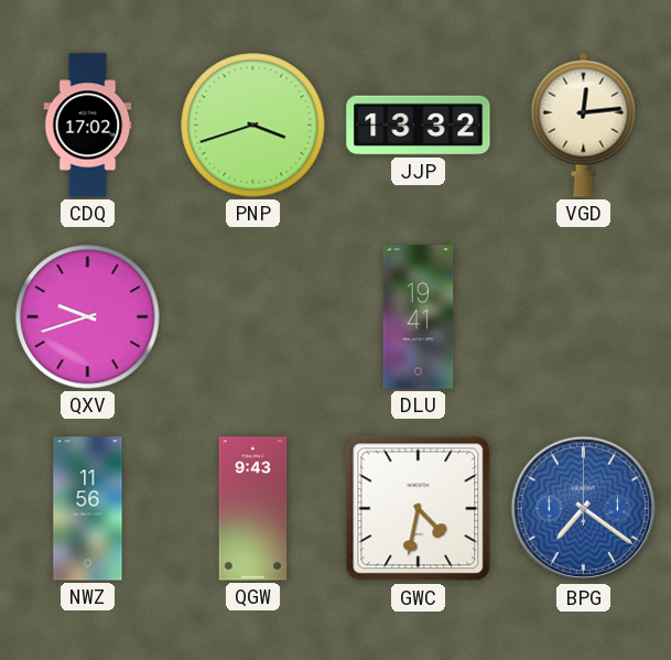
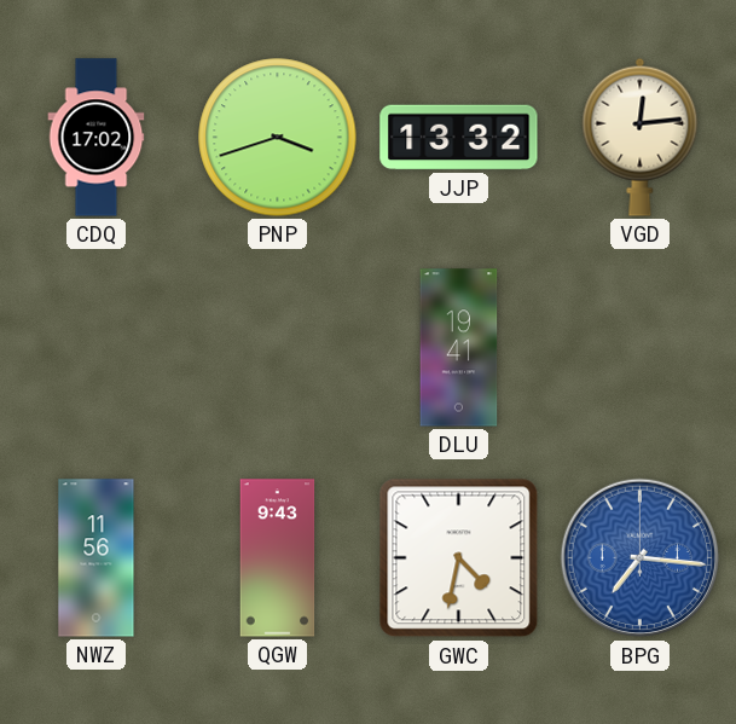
QXV: 9:42 -> none
BPG: 7:21 -> 7:16
